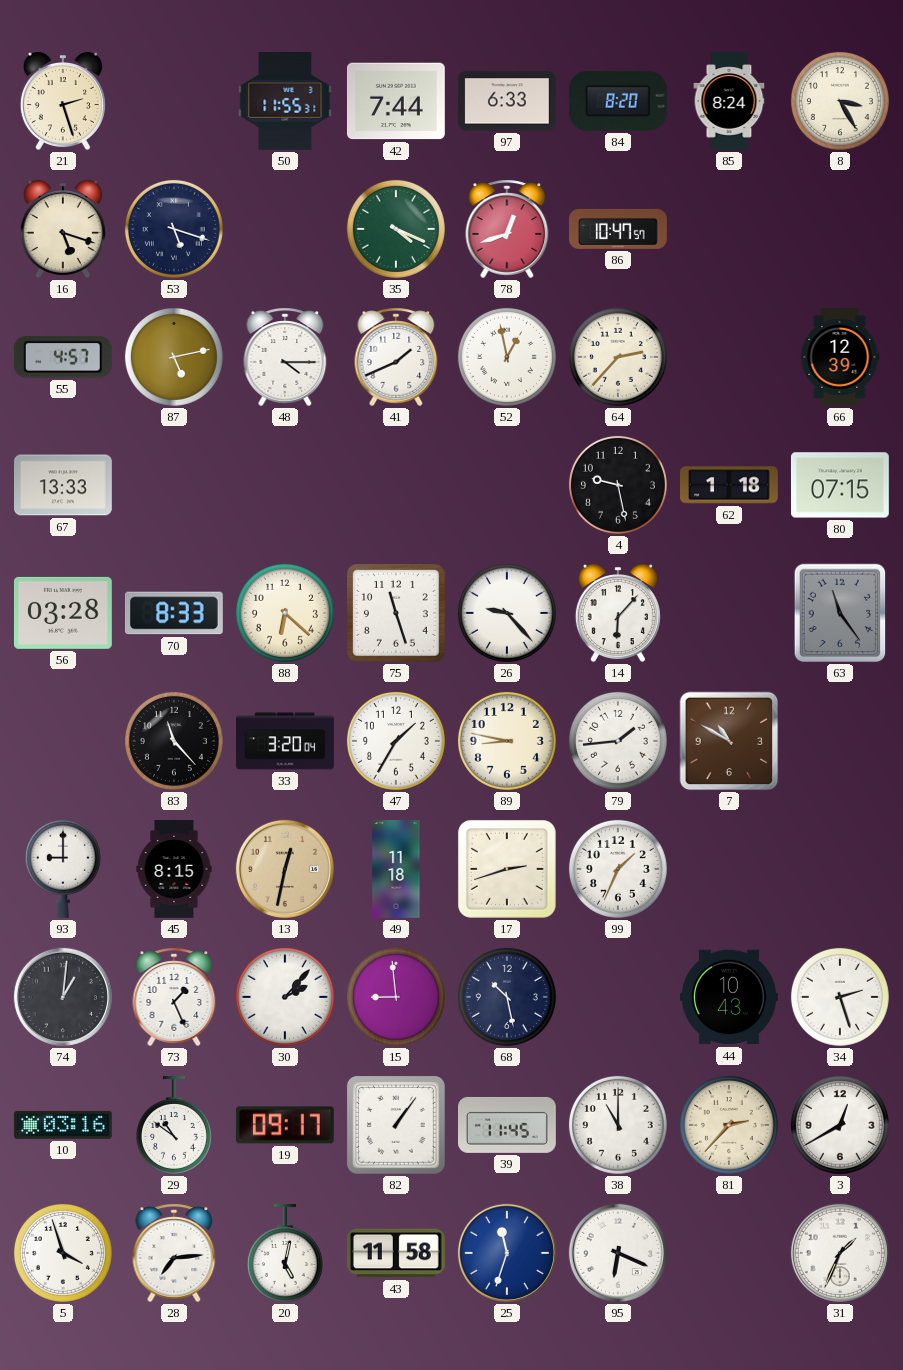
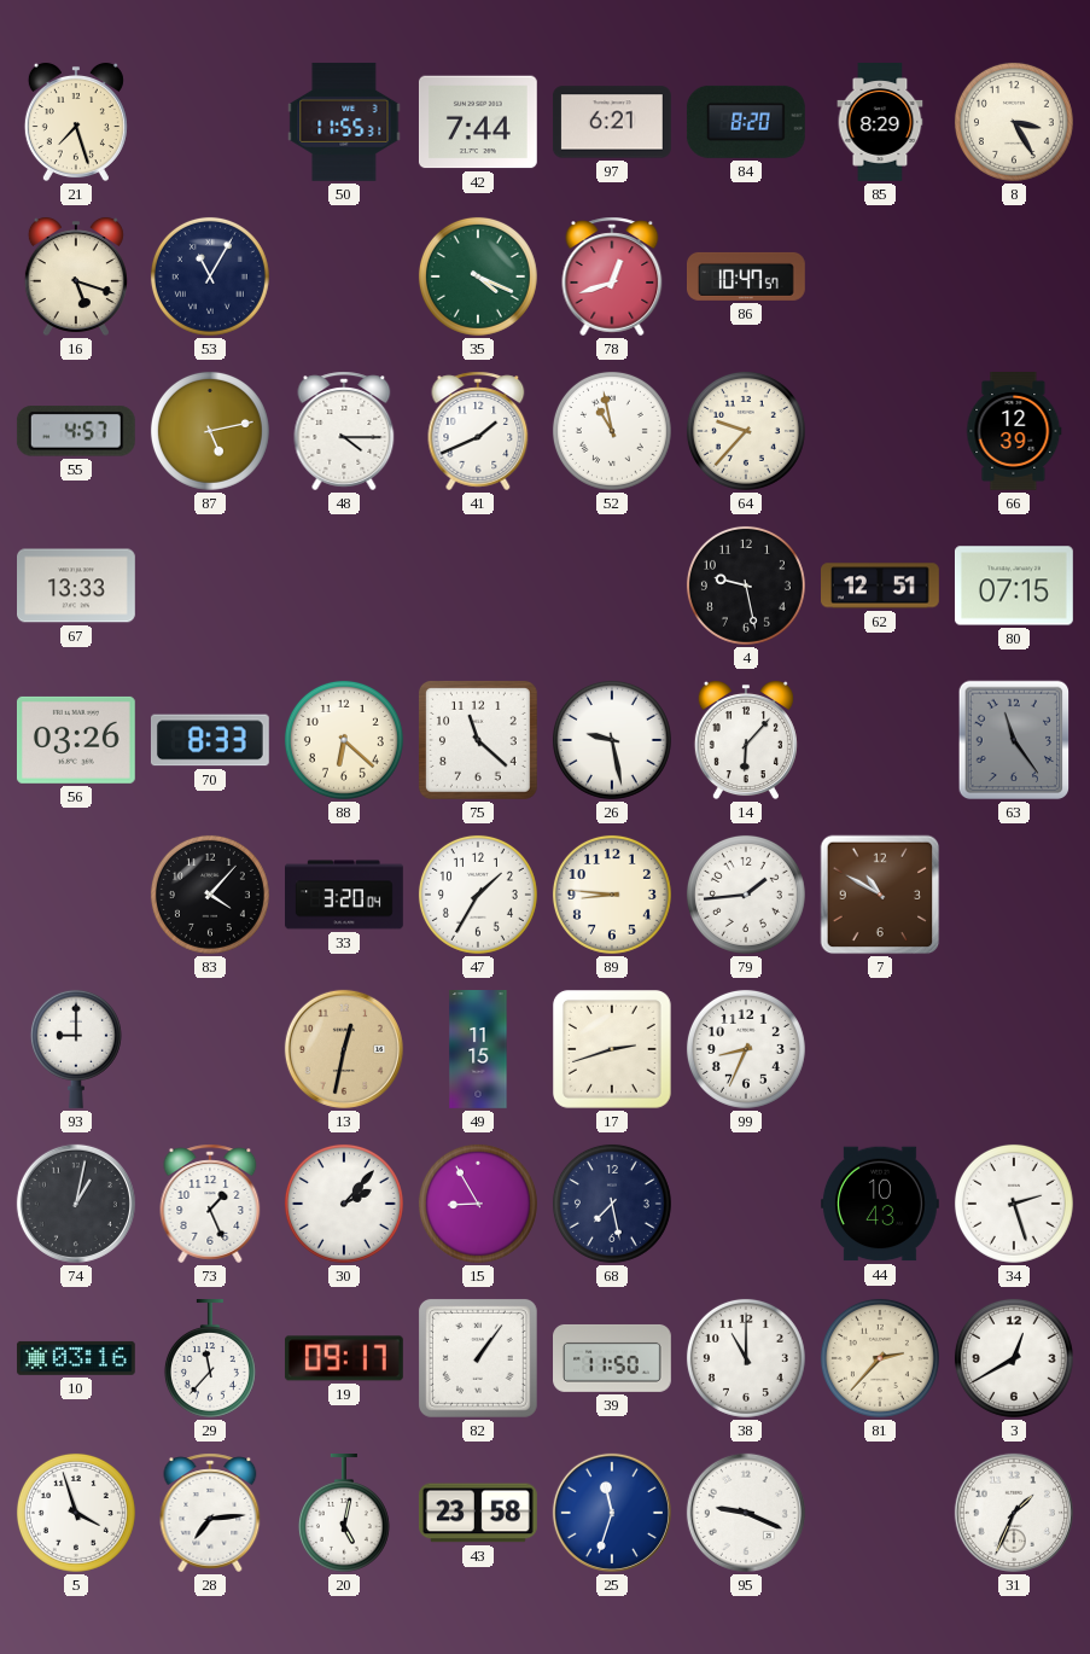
21: 2:27 -> 7:27
97: 6:33 -> 6:21
85: 8:24 -> 8:29
53: 5:18 -> 11:05
52: 12:58 -> 10:58
64: 2:37 -> 9:37
62: 1:18 -> 12:51
56: 03:28 -> 03:26
75: 11:27 -> 11:22
26: 9:23 -> 9:28
83: 11:23 -> 4:07
89: 8:47 -> 8:46
45: 8:15 -> none
49: 11:18 -> 11:15
99: 1:34 -> 8:34
74: 1:01 -> 1:02
15: 8:59 -> 8:55
68: 10:28 -> 7:28
29: 10:51 -> 11:37
39: 11:45 -> 11:50
43: 11:58 -> 23:58
95: 6:19 -> 9:19
